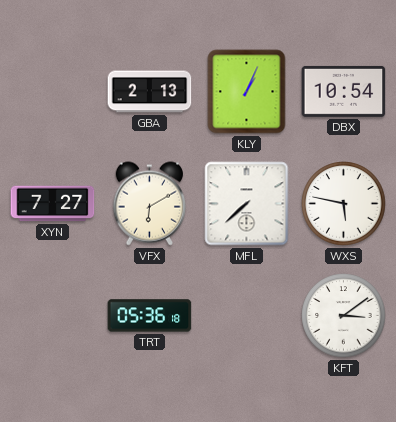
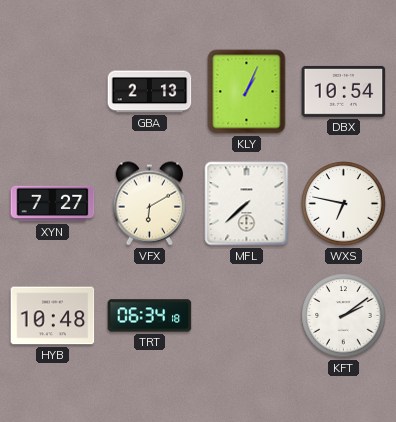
WXS: 5:47 -> 6:47
HYB: none -> 10:48
TRT: 05:36 -> 06:34
KFT: 3:09 -> 2:09
